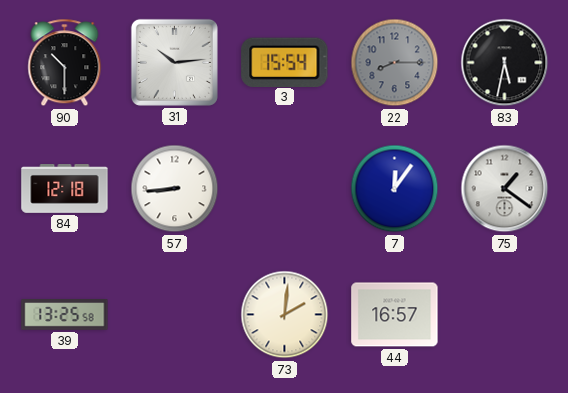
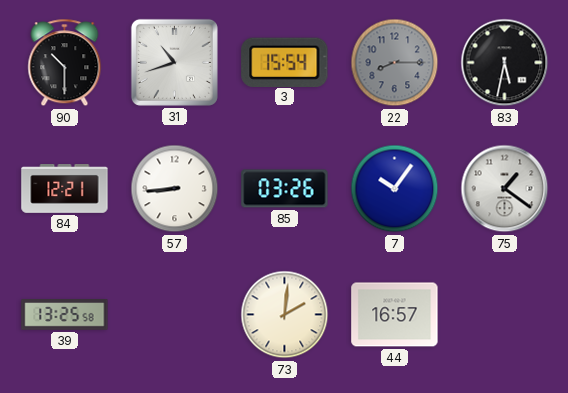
31: 10:14 -> 10:42
84: 12:18 -> 12:21
85: none -> 03:26
7: 12:06 -> 10:06
